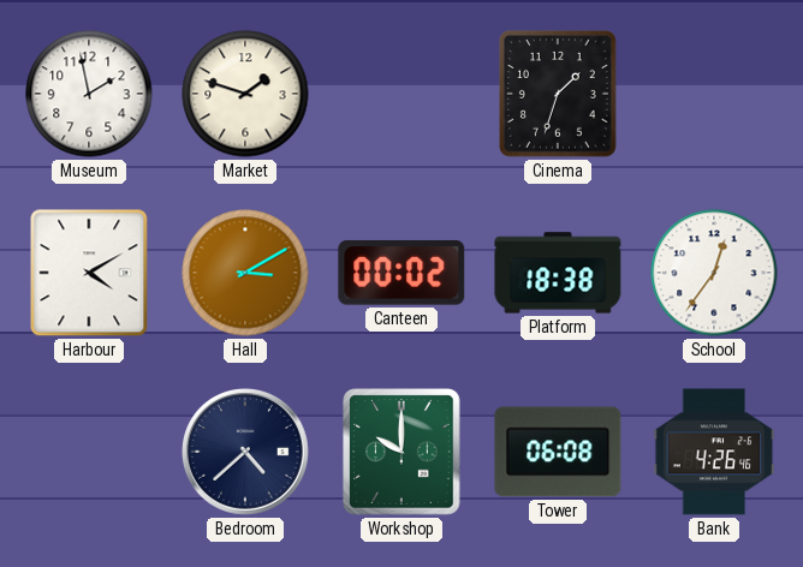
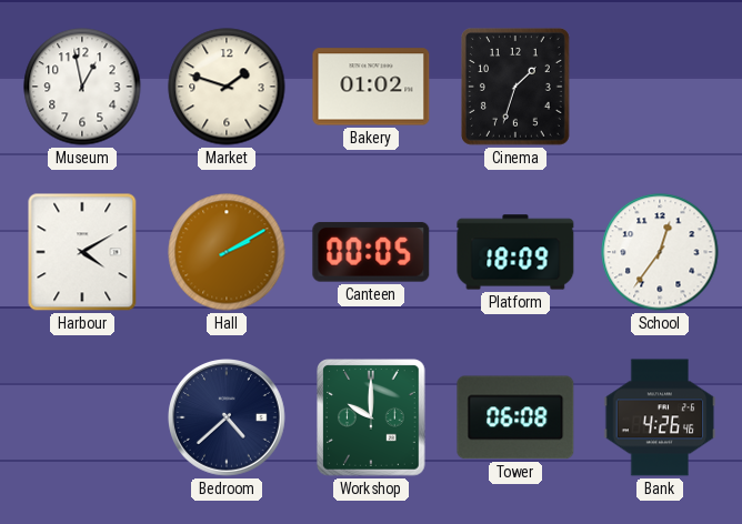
Museum: 1:58 -> 12:58
Bakery: none -> 01:02
Hall: 3:10 -> 2:10
Canteen: 00:02 -> 00:05
Platform: 18:38 -> 18:09
